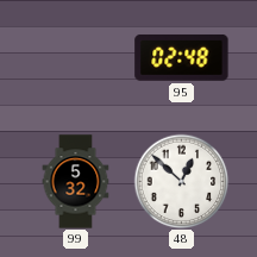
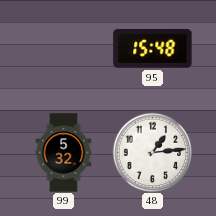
95: 02:48 -> 15:48
48: 12:52 -> 1:14
